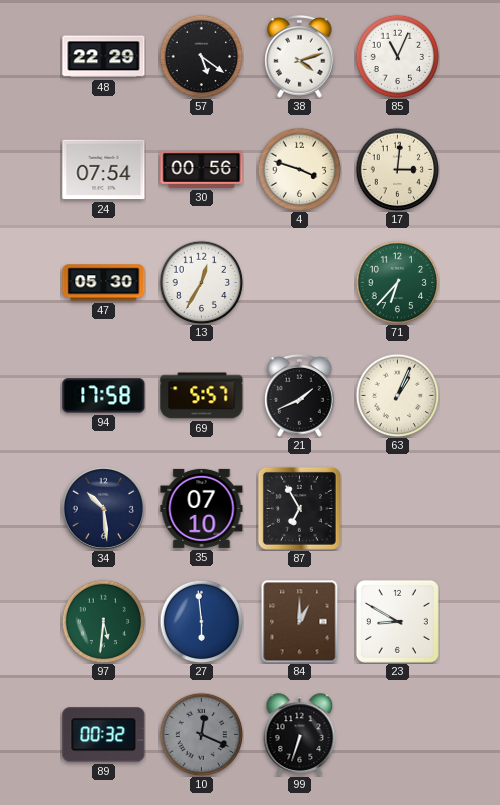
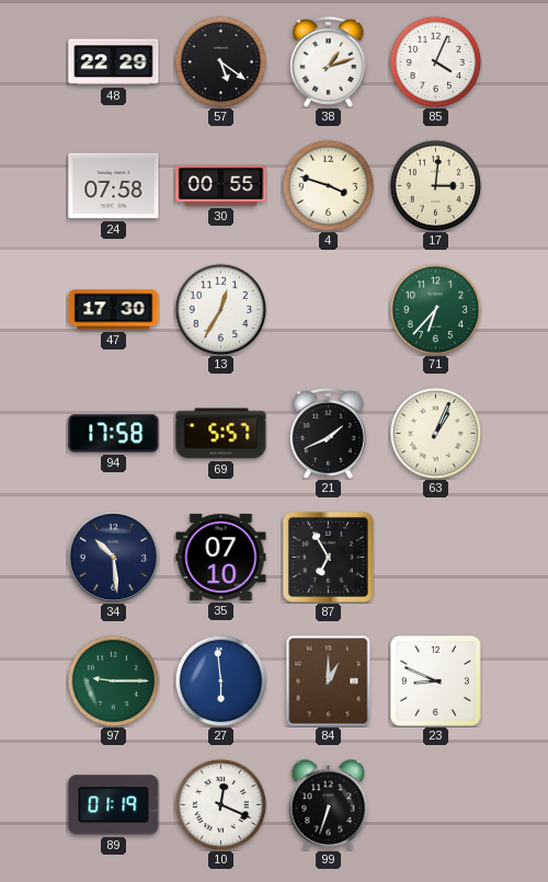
38: 4:12 -> 1:12
85: 11:04 -> 4:04
24: 07:54 -> 07:58
30: 00:56 -> 00:55
47: 05:30 -> 17:30
97: 5:31 -> 9:15
23: 8:50 -> 8:49
89: 00:32 -> 01:19
10 dial: grey -> white
